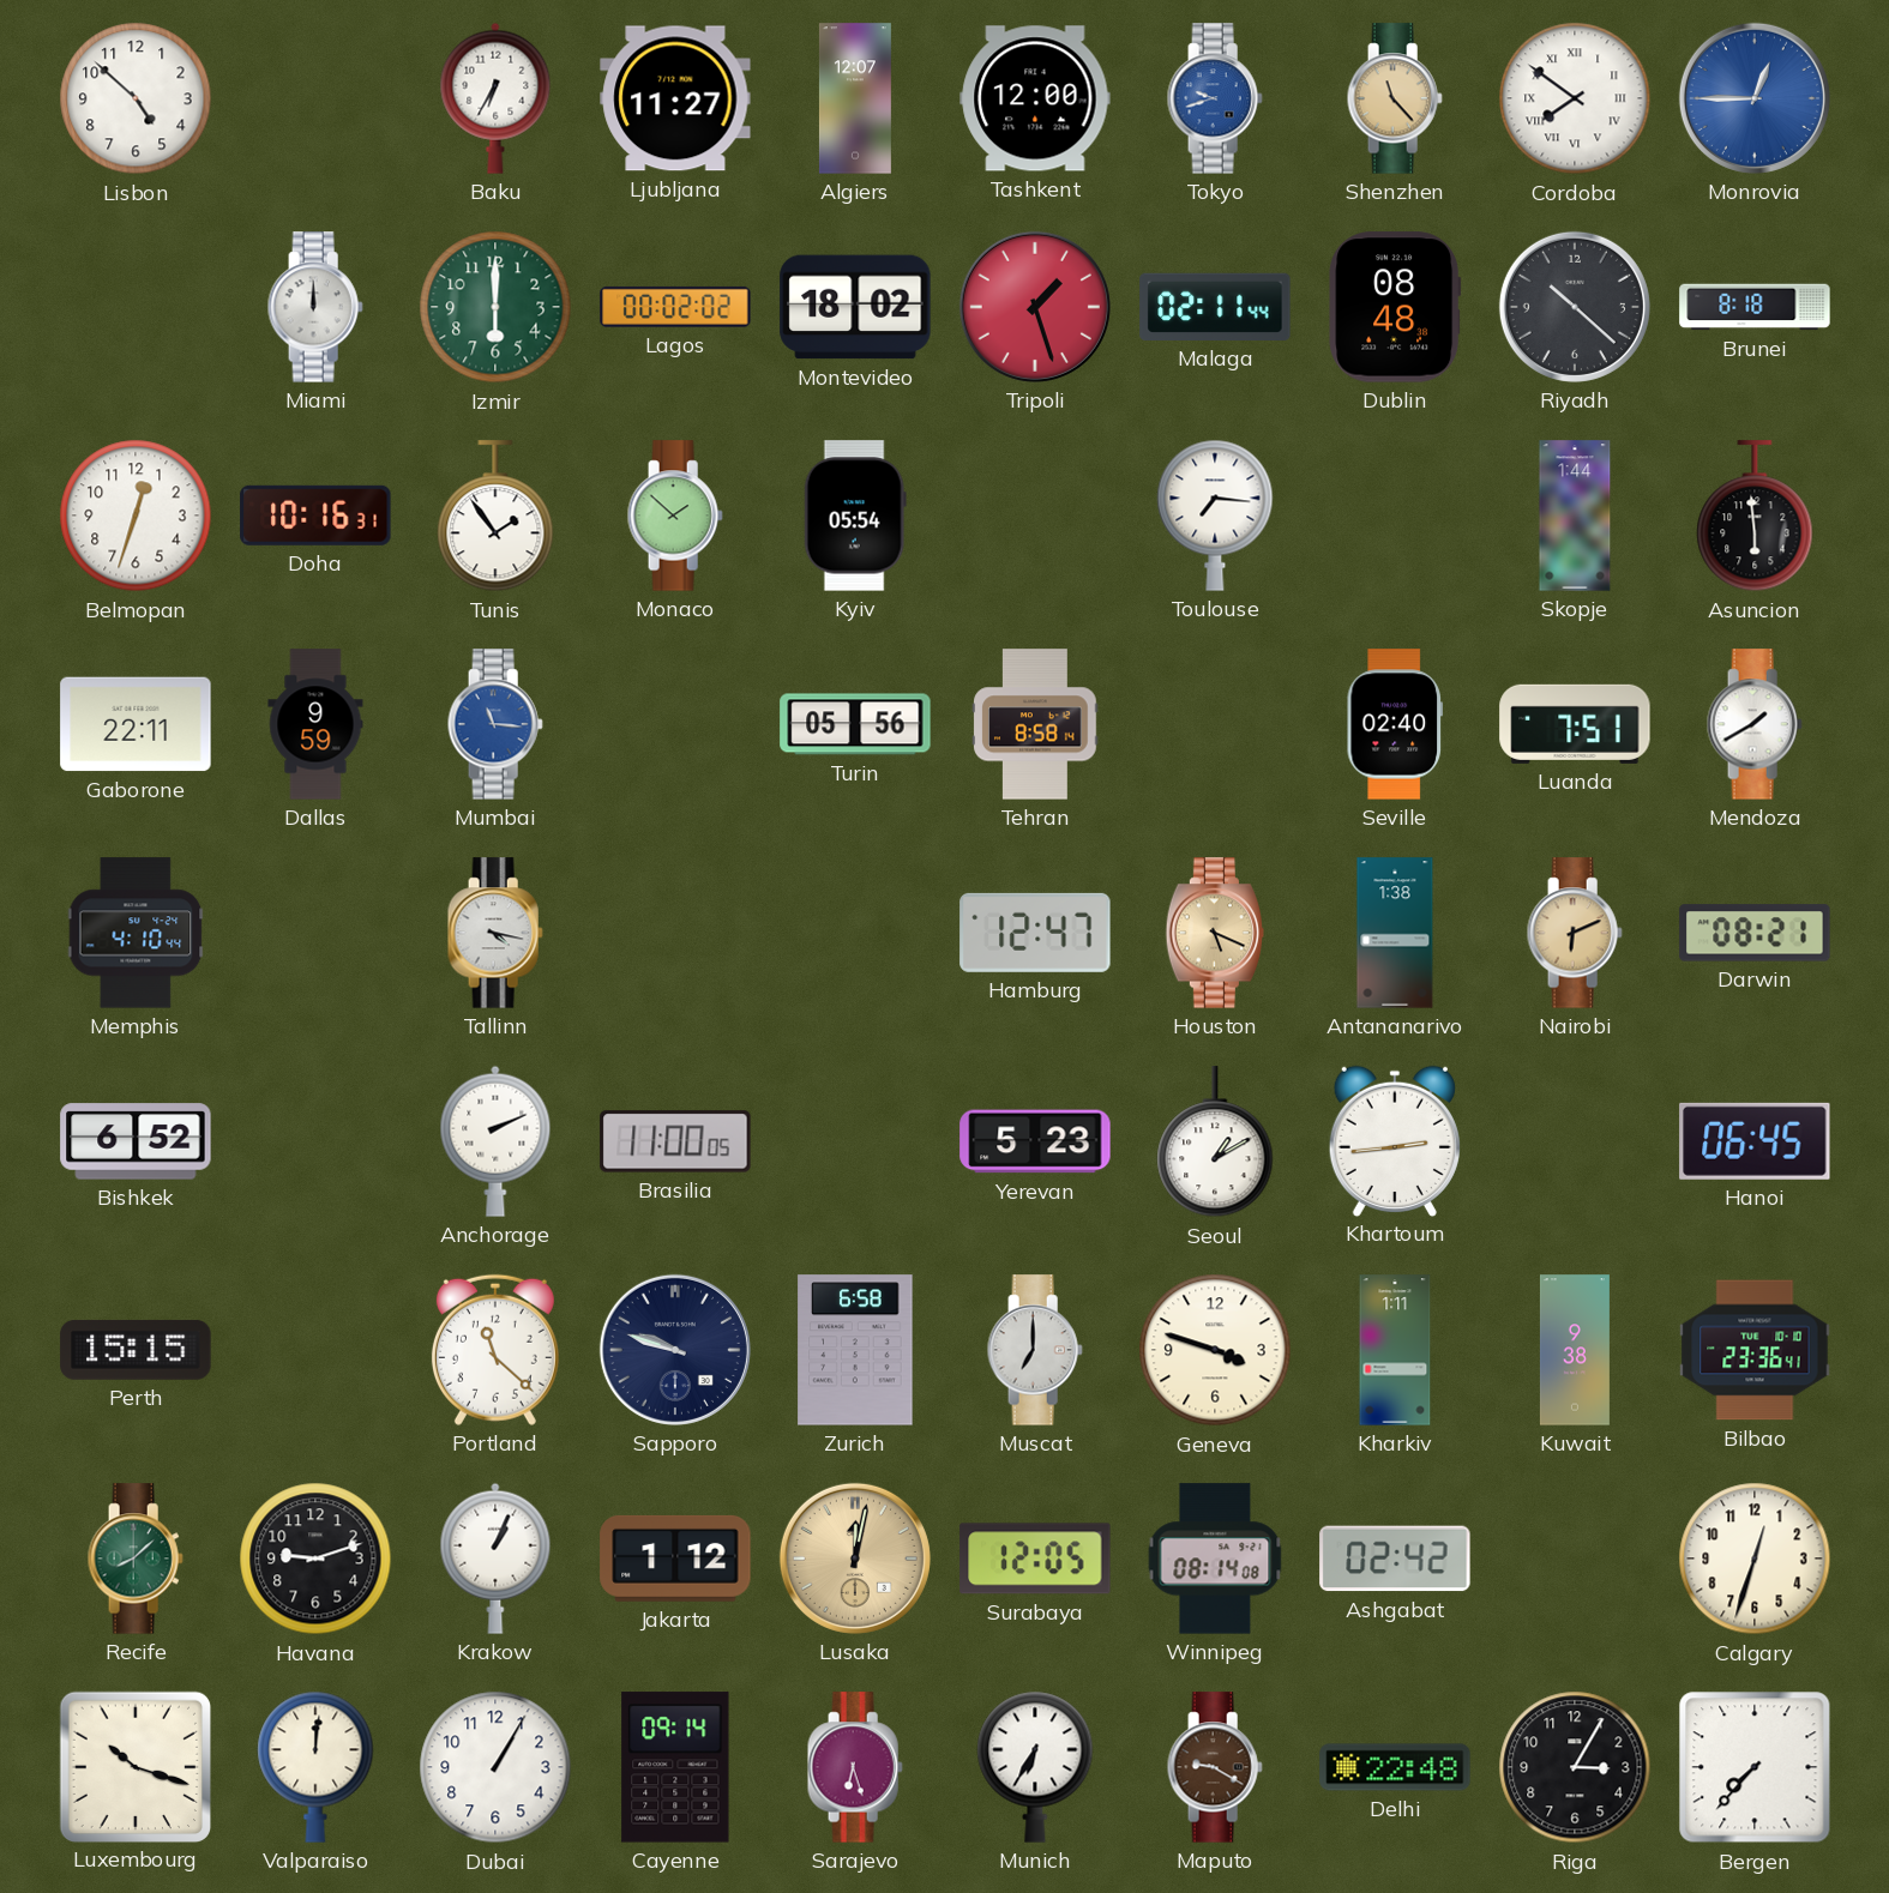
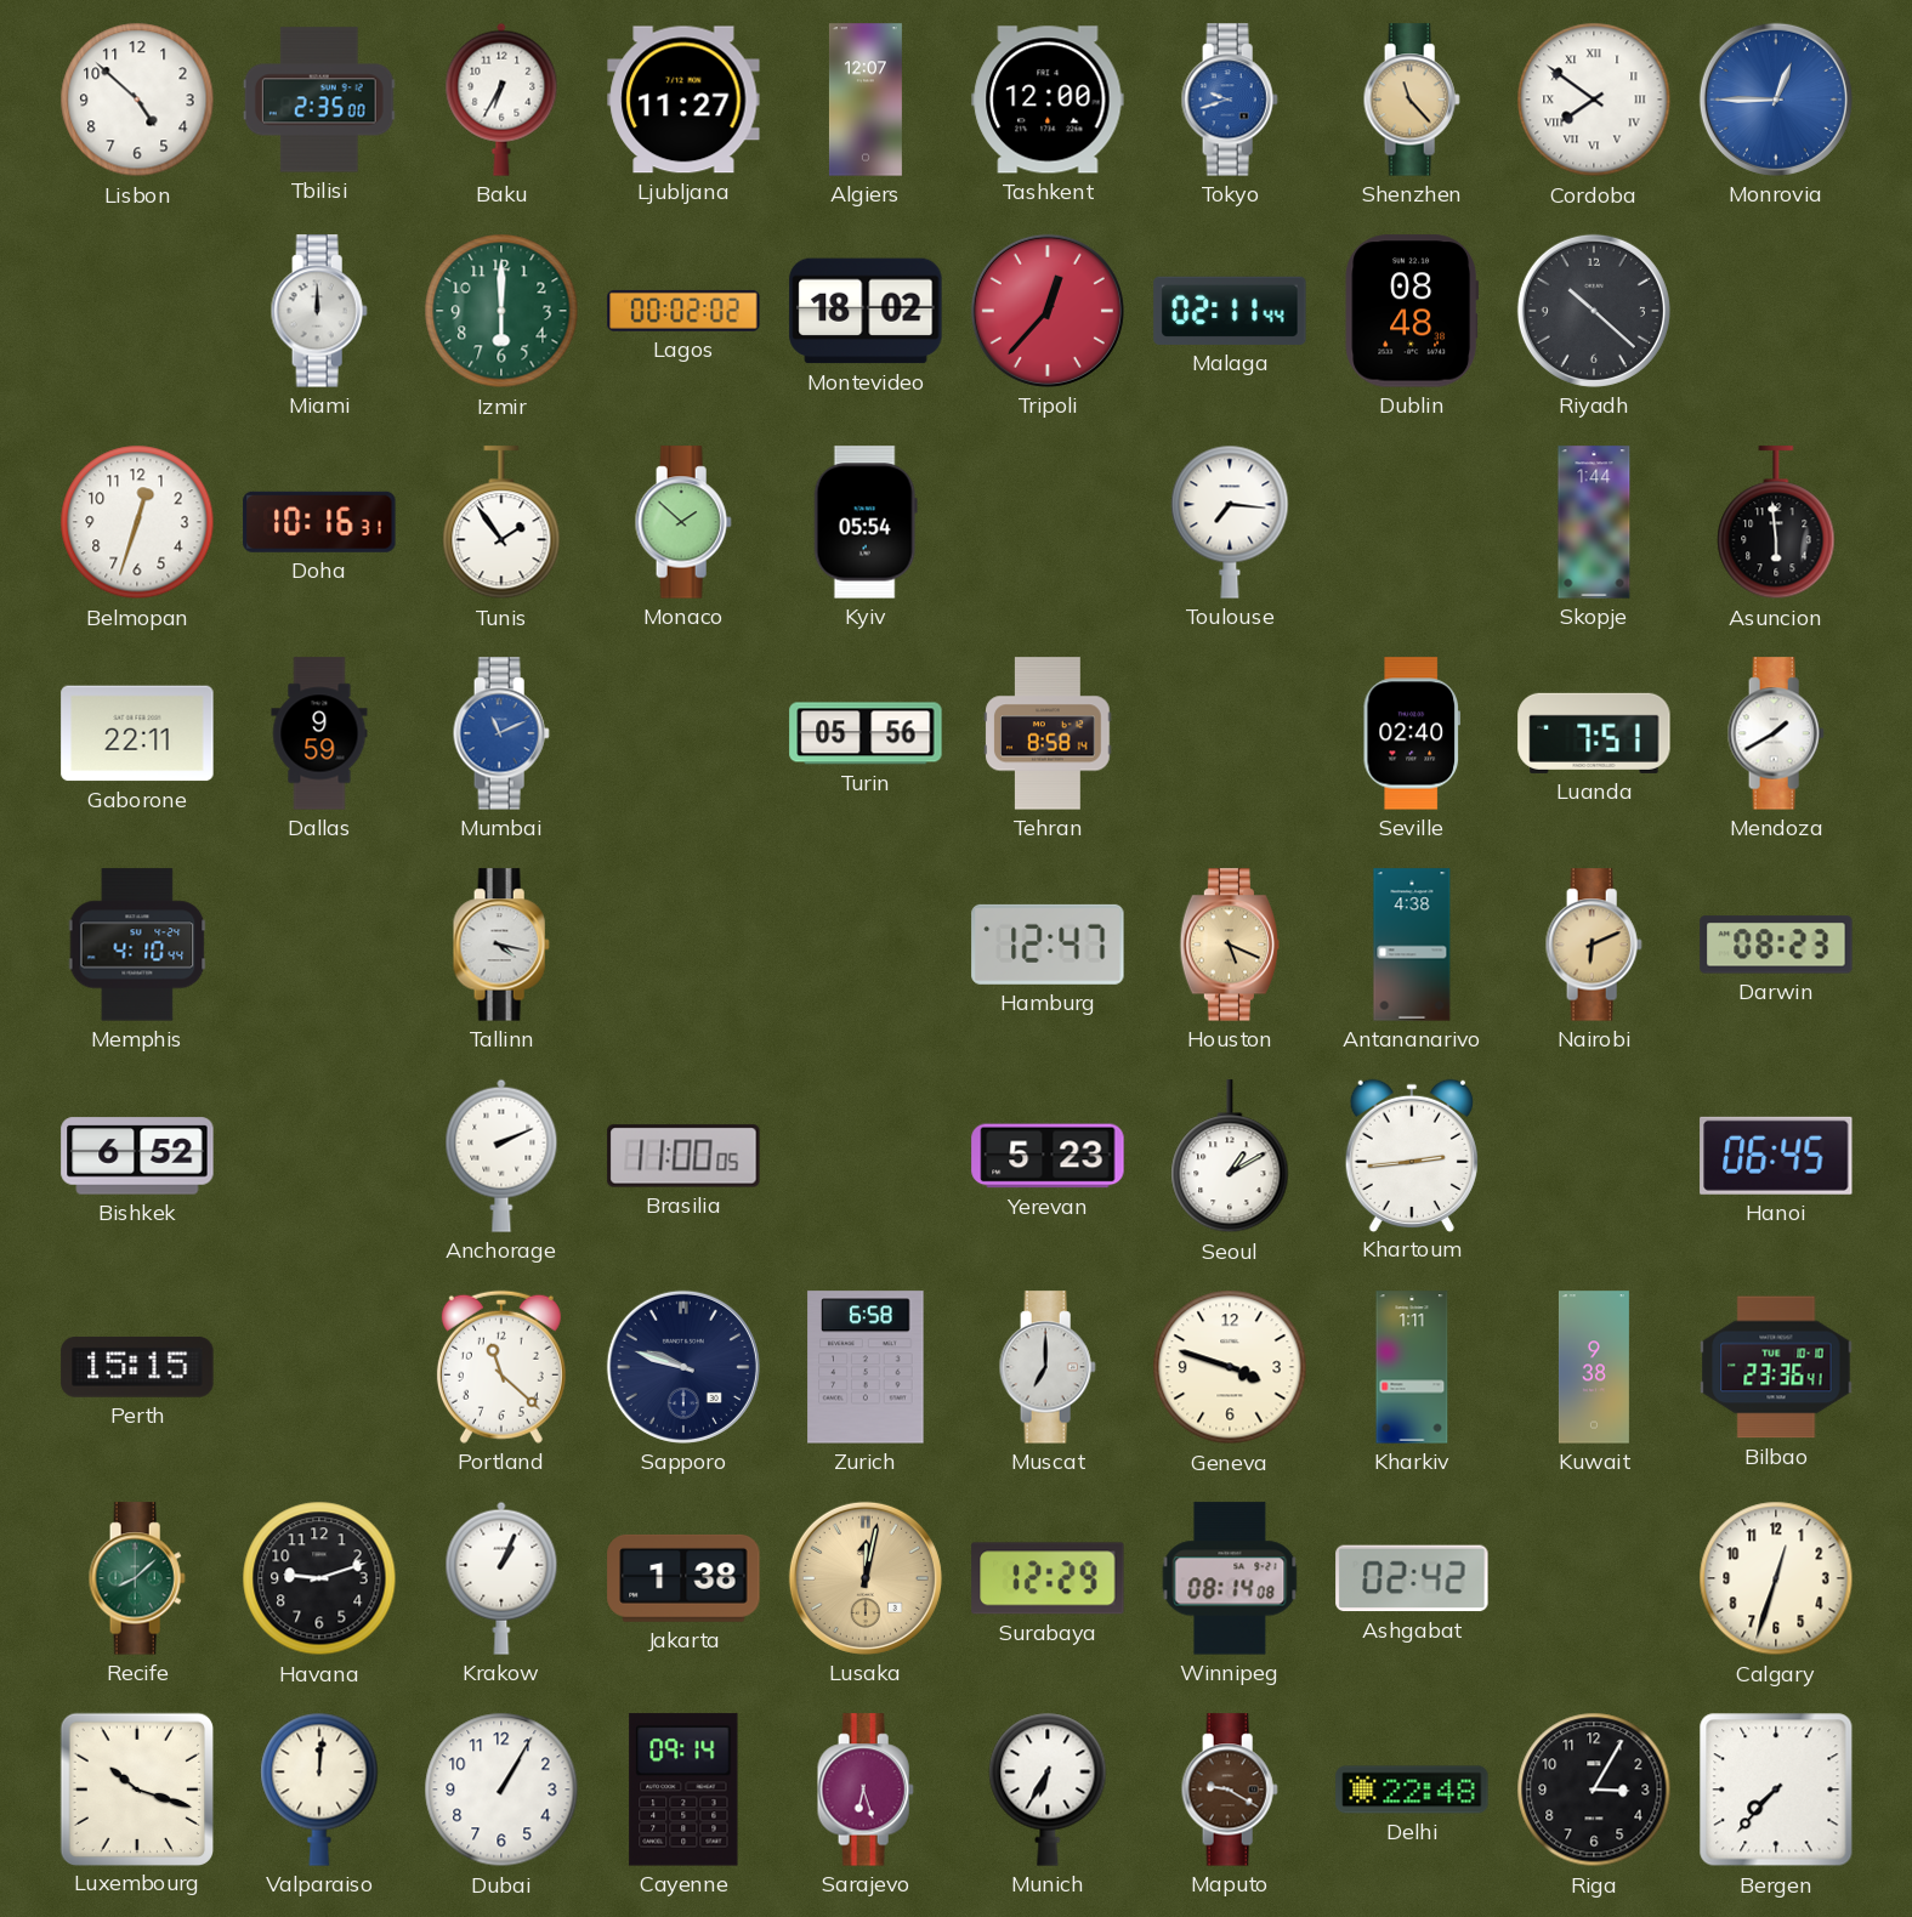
Tbilisi: none -> 2:35
Tripoli: 1:27 -> 12:37
Brunei: 8:18 -> none
Mumbai: 11:16 -> 11:11
Antananarivo: 1:38 -> 4:38
Darwin: 08:21 -> 08:23
Jakarta: 1:12 -> 1:38
Surabaya: 12:05 -> 12:29
